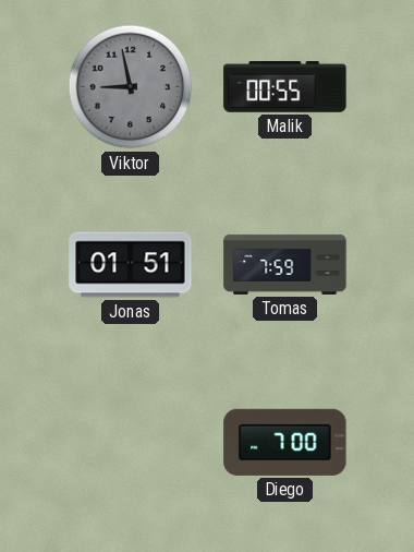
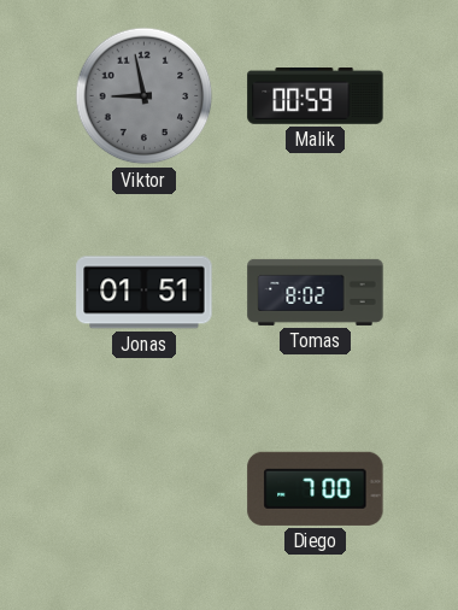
Malik: 00:55 -> 00:59
Tomas: 7:59 -> 8:02
